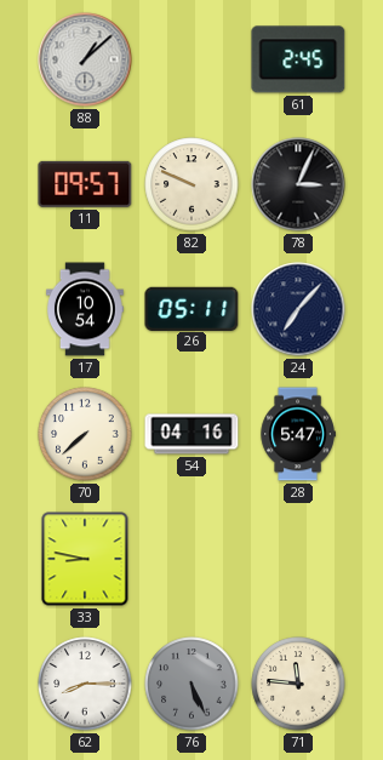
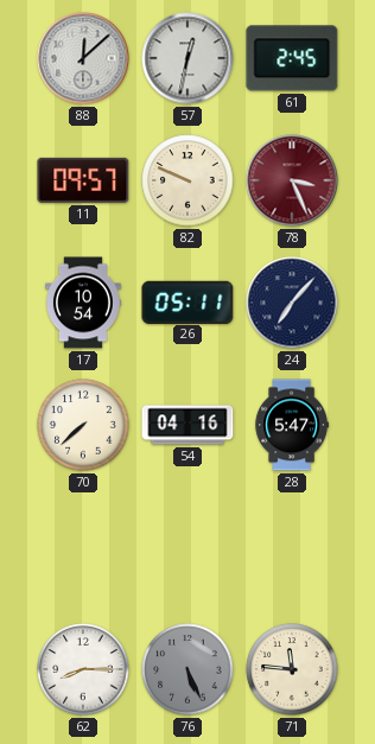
88: 1:08 -> 12:08
57: none -> 12:32
78: 3:04 -> 3:26
78 dial: black -> burgundy
33: 8:47 -> none
